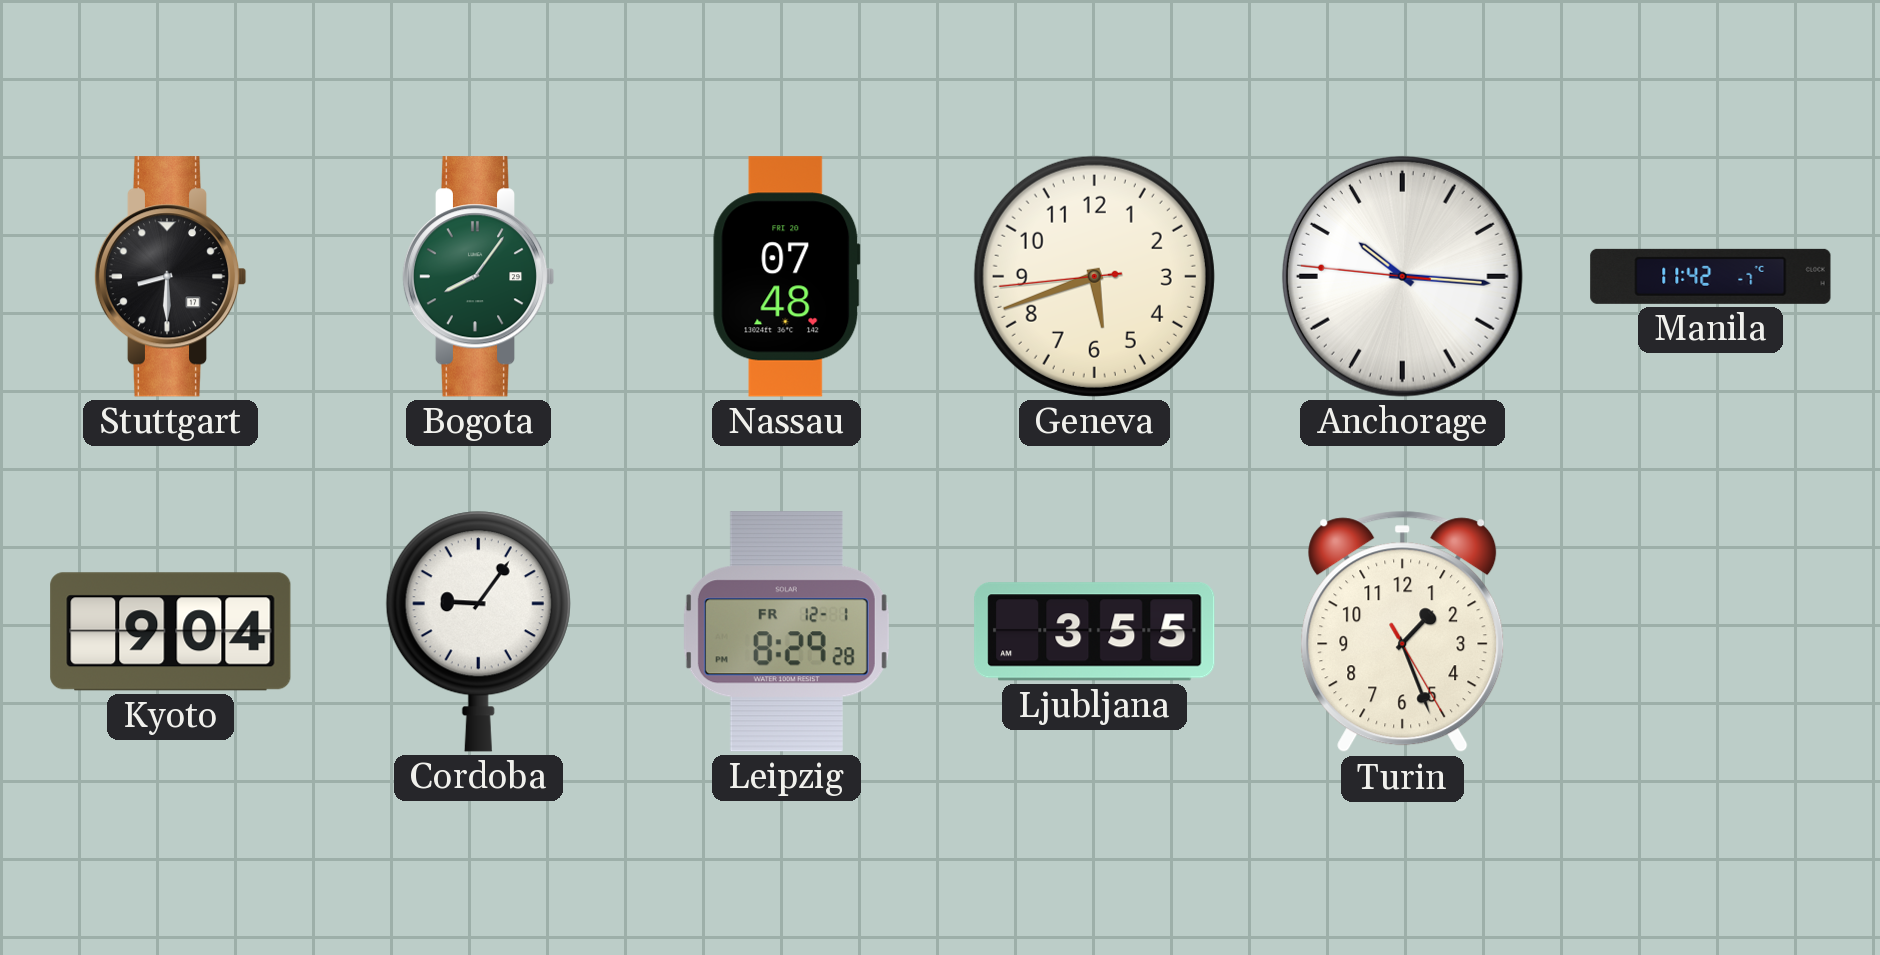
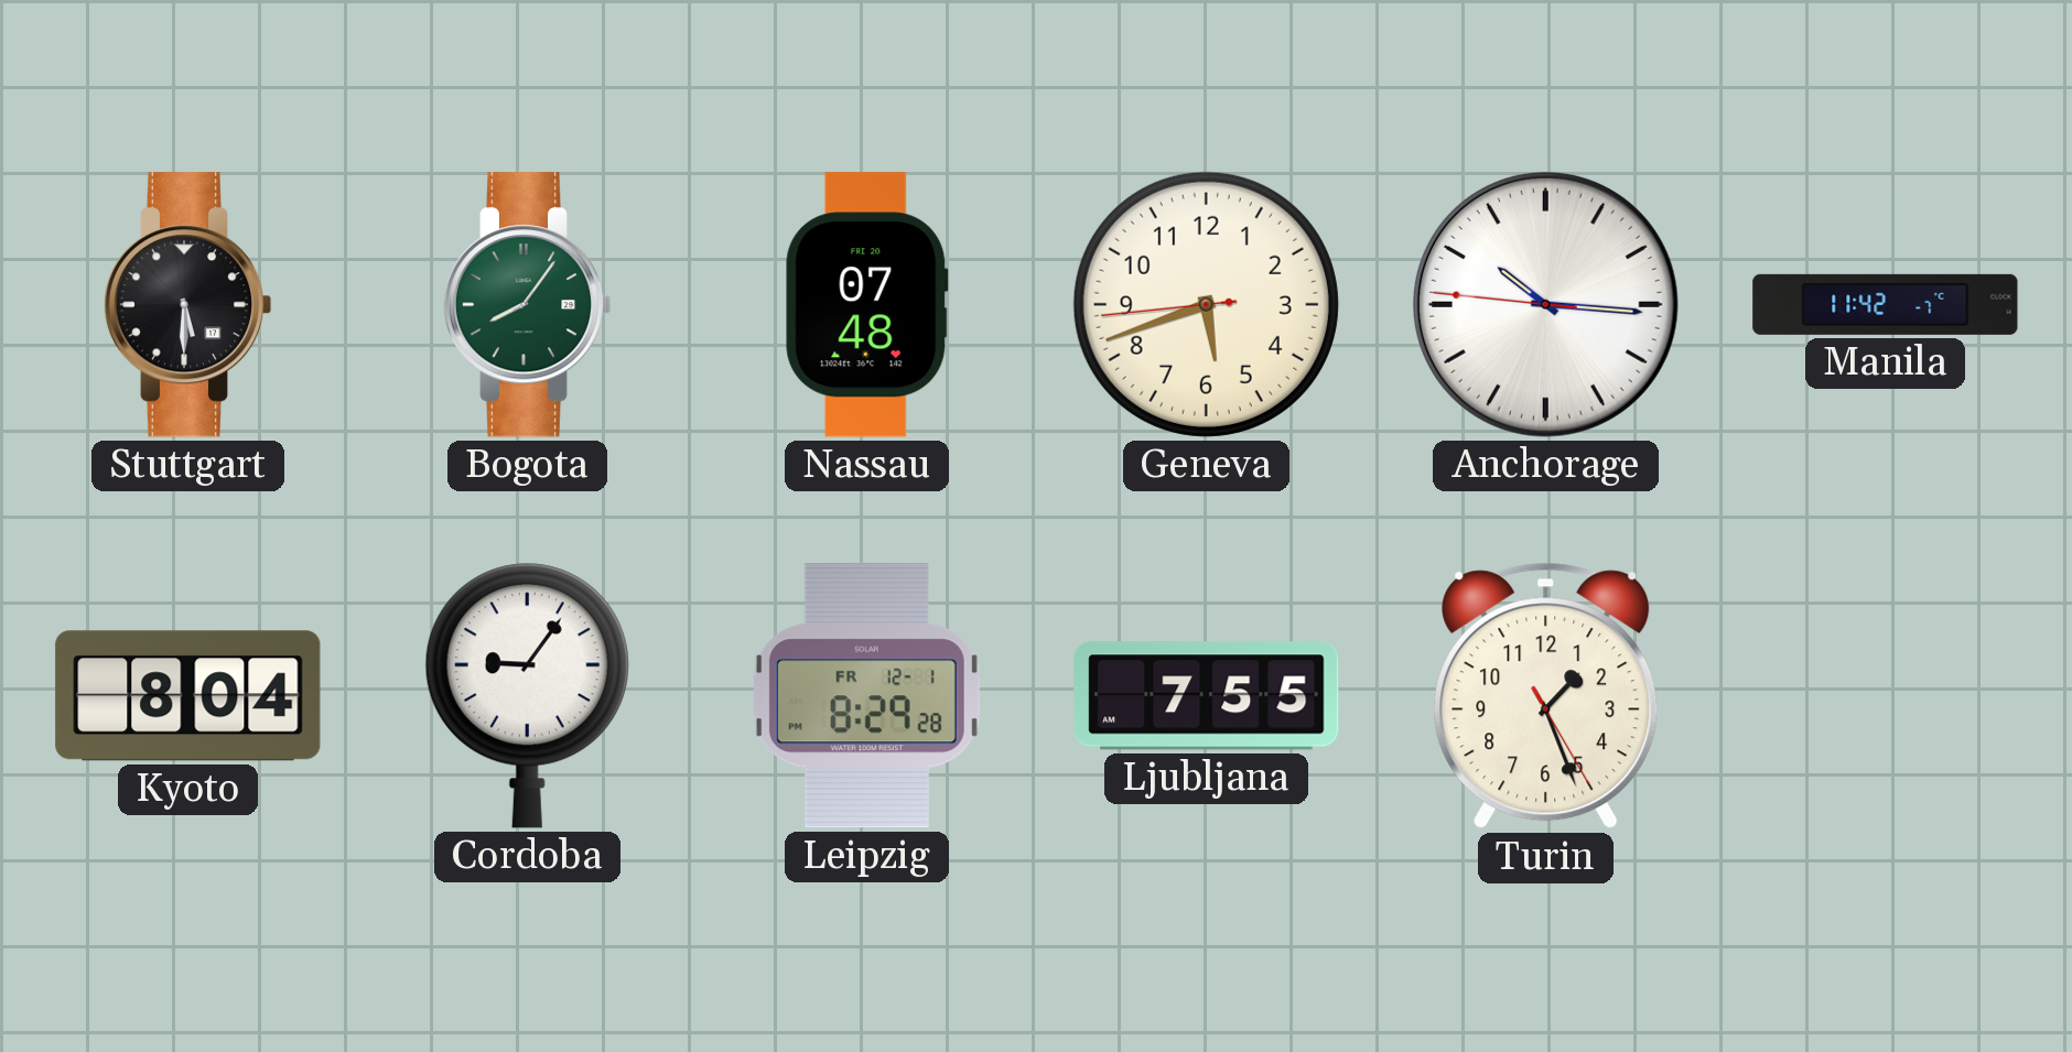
Stuttgart: 8:30 -> 5:30
Kyoto: 9:04 -> 8:04
Ljubljana: 3:55 -> 7:55
